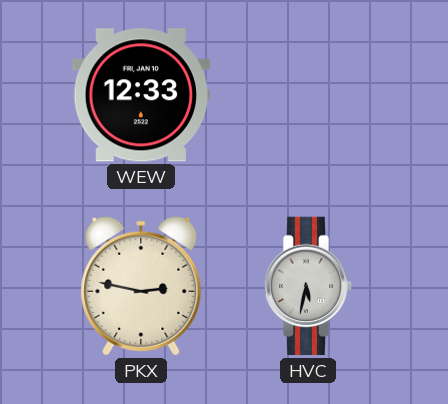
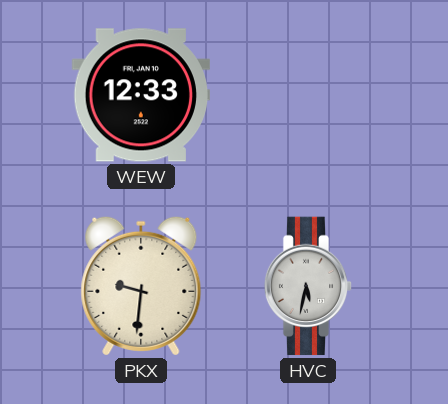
PKX: 2:47 -> 9:31
